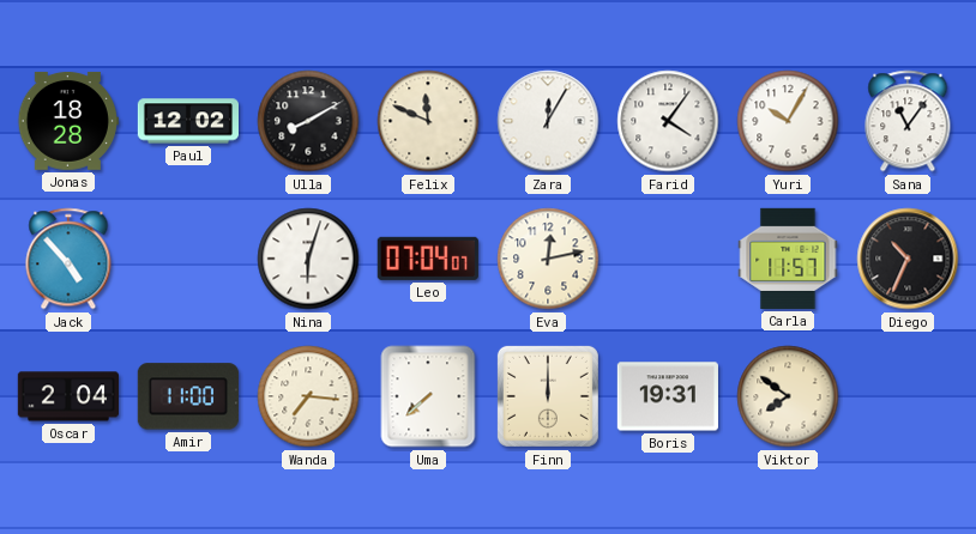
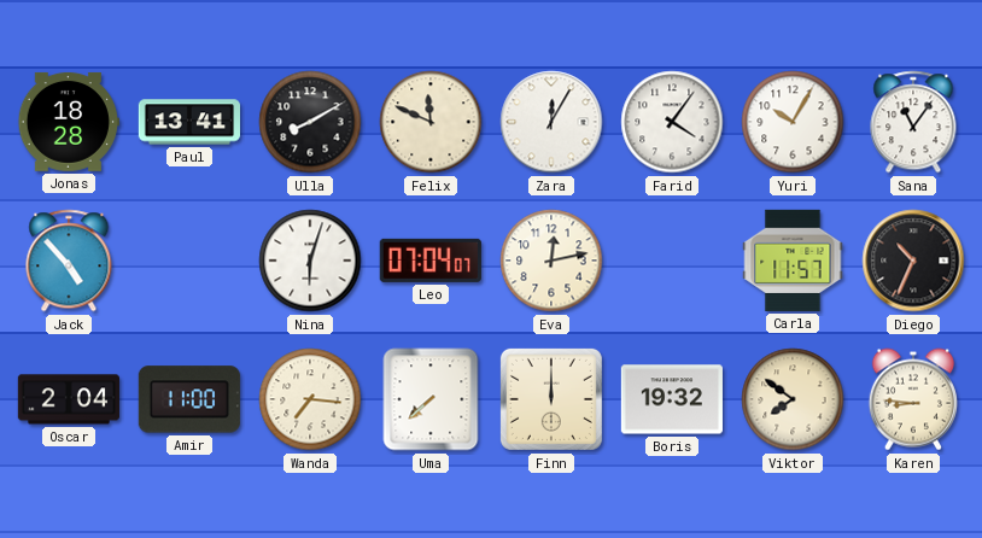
Paul: 12:02 -> 13:41
Boris: 19:31 -> 19:32
Karen: none -> 8:46
